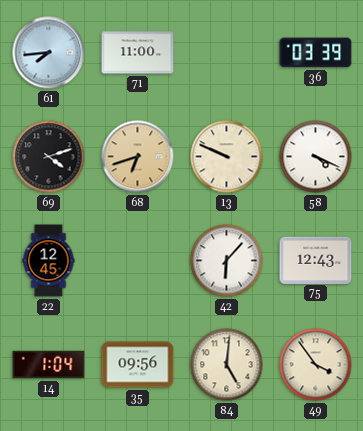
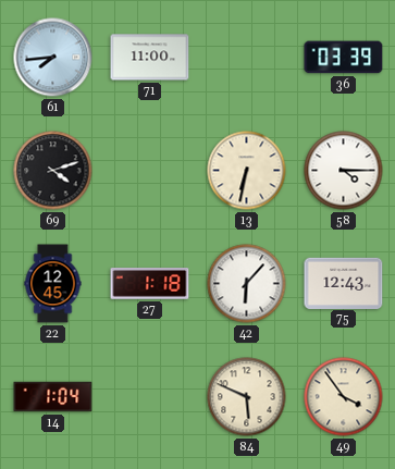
68: 6:42 -> none
13: 9:49 -> 6:32
58: 4:19 -> 4:15
27: none -> 1:18
35: 09:56 -> none
84: 5:01 -> 5:49
